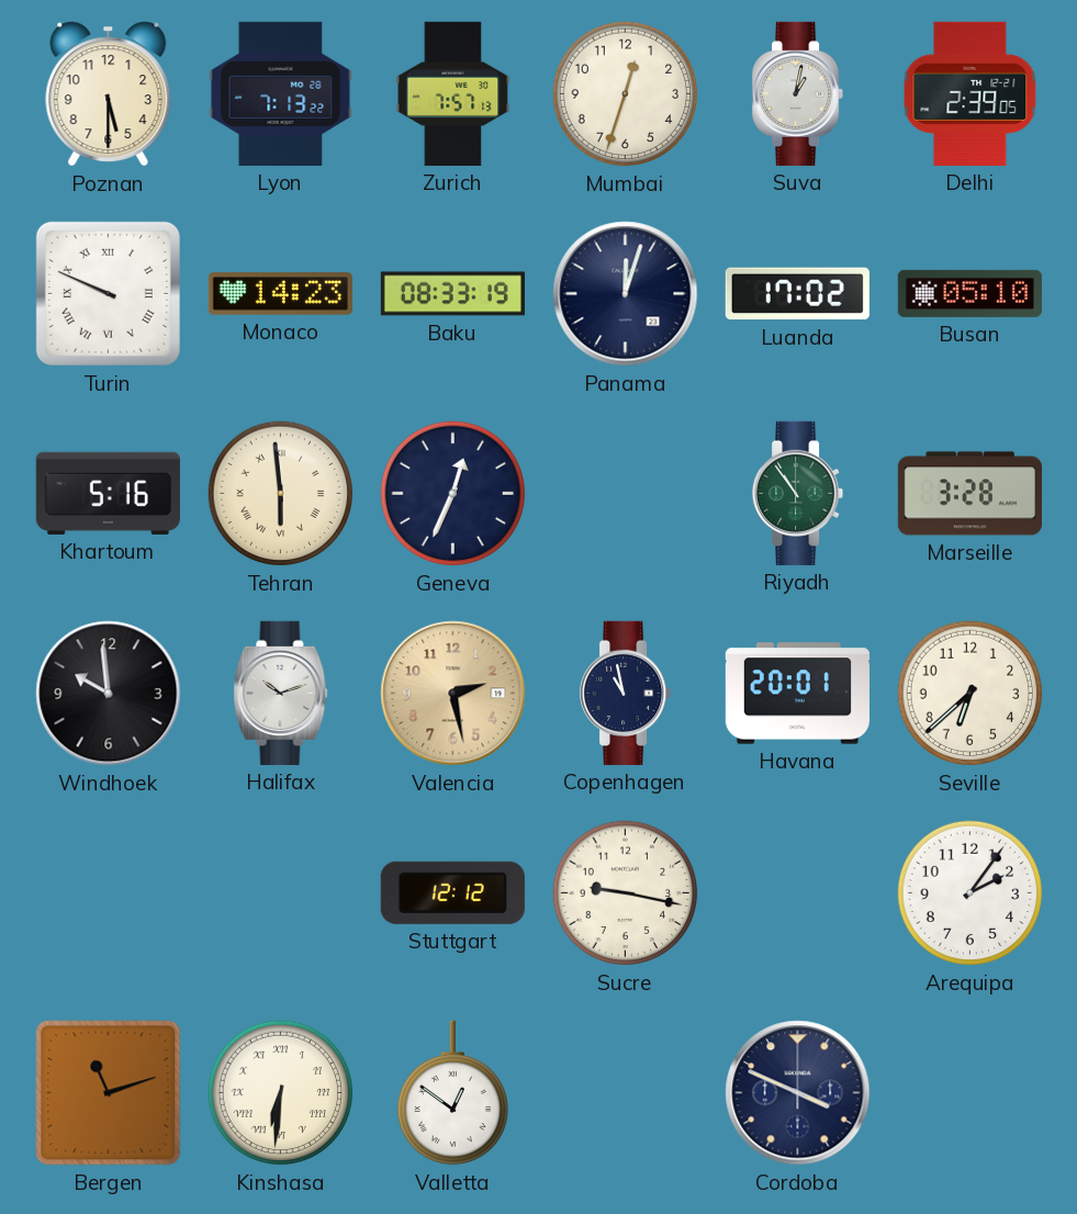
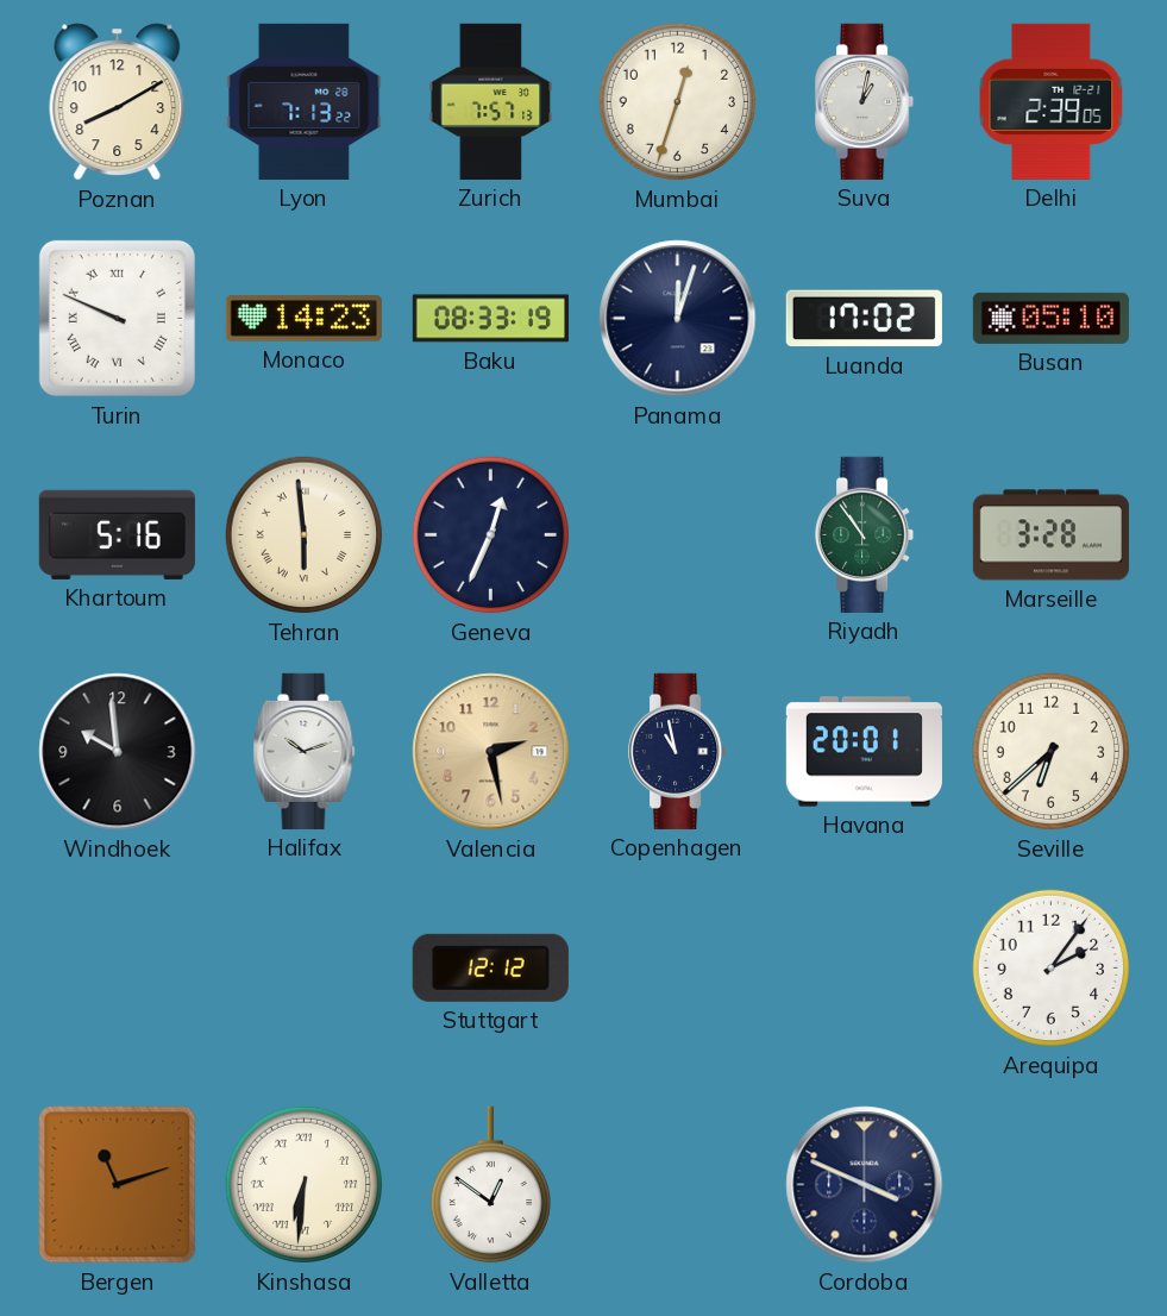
Poznan: 5:30 -> 8:10
Sucre: 9:17 -> none
